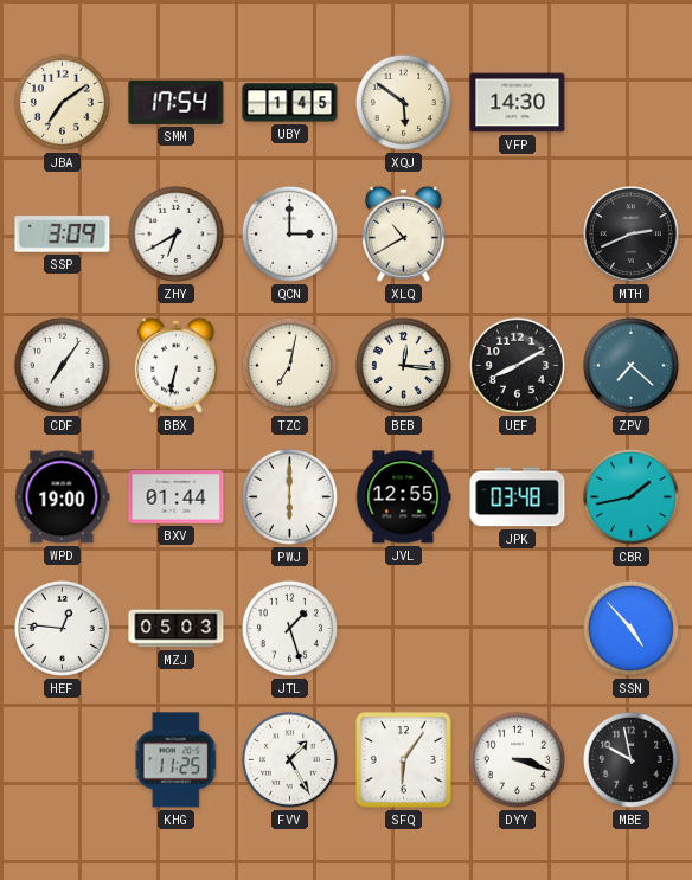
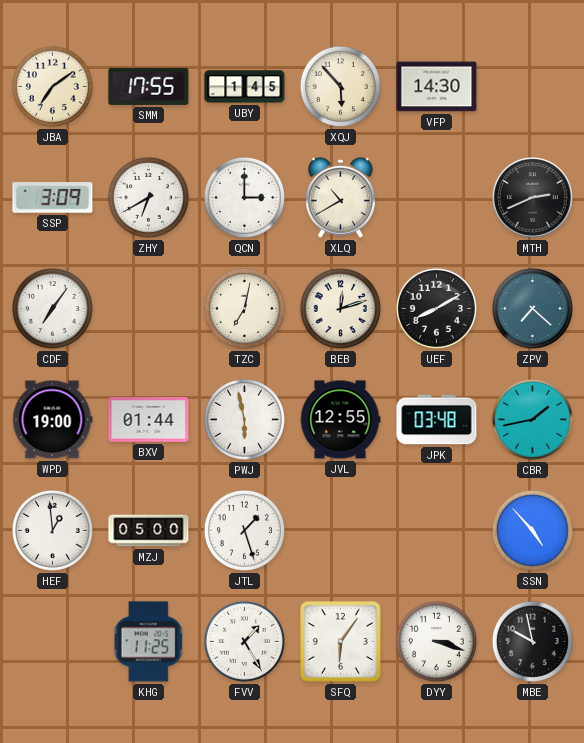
SMM: 17:54 -> 17:55
XQJ: 5:51 -> 5:53
BBX: 6:32 -> none
BEB: 12:16 -> 12:12
PWJ: 6:00 -> 5:58
HEF: 12:46 -> 12:59
MZJ: 05:03 -> 05:00
